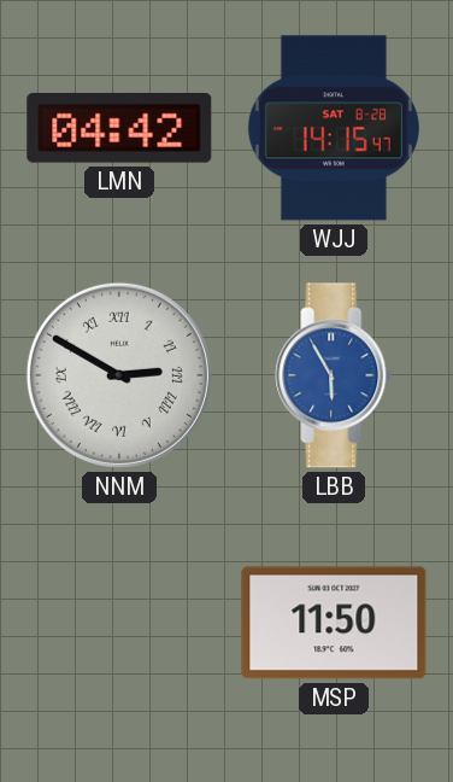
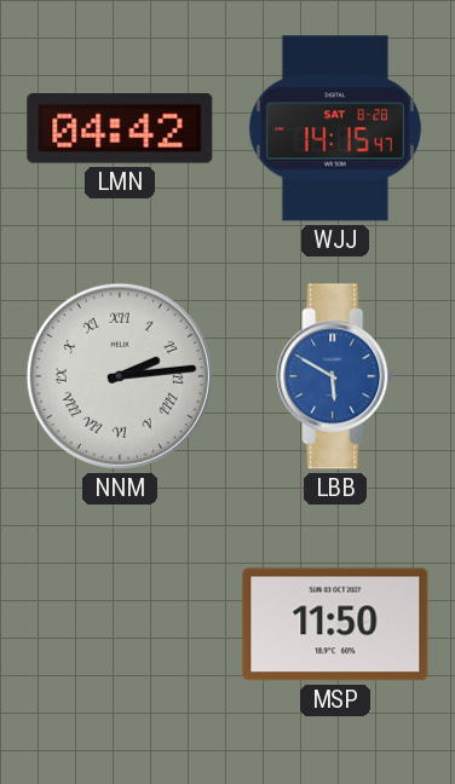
NNM: 2:50 -> 2:14
LBB: 5:55 -> 5:50
